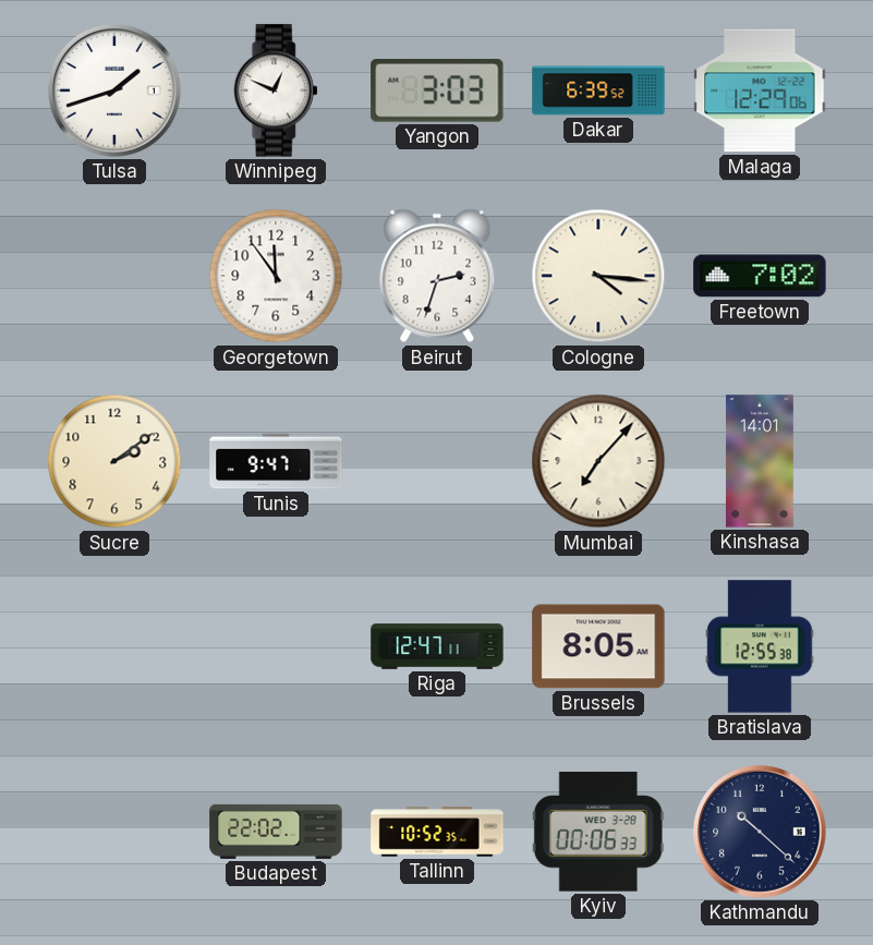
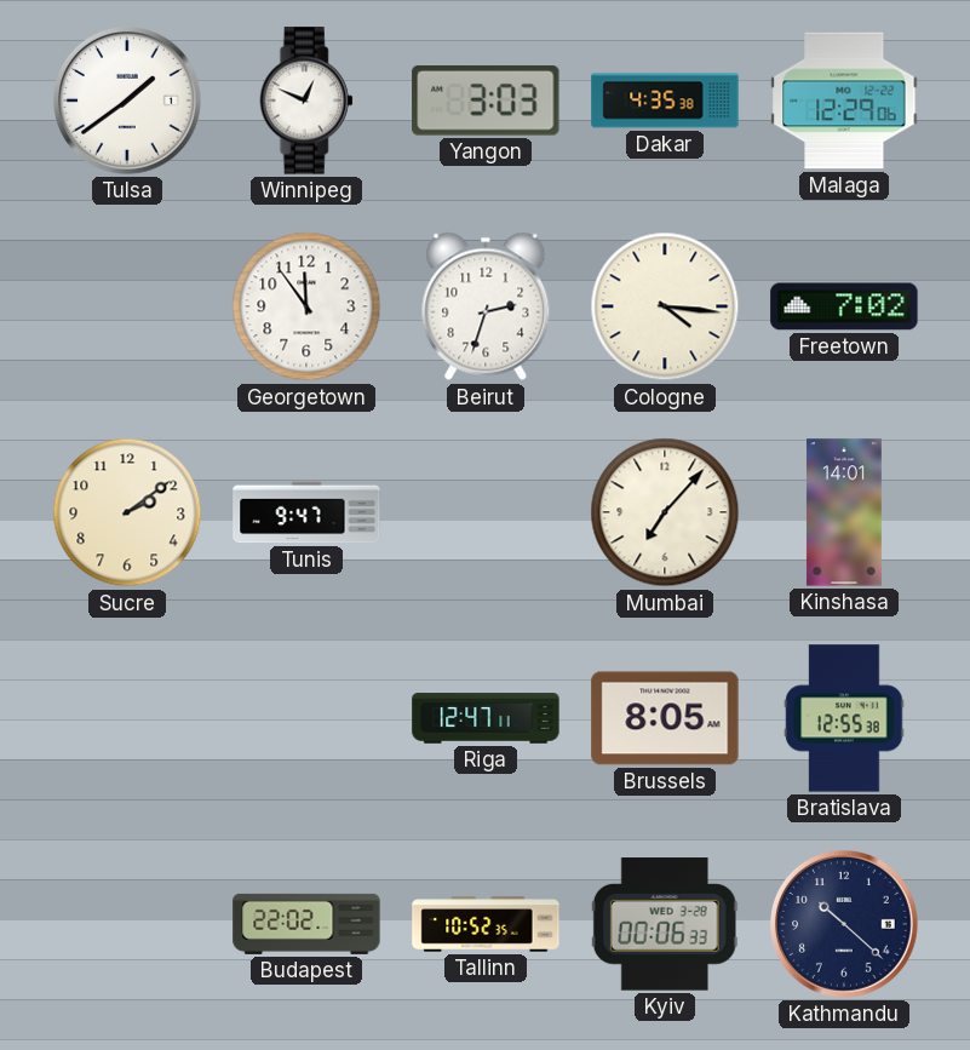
Tulsa: 1:42 -> 1:39
Dakar: 6:39 -> 4:35
